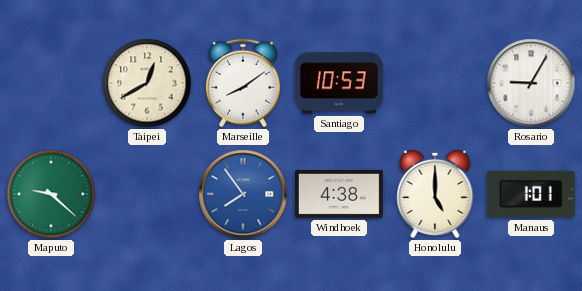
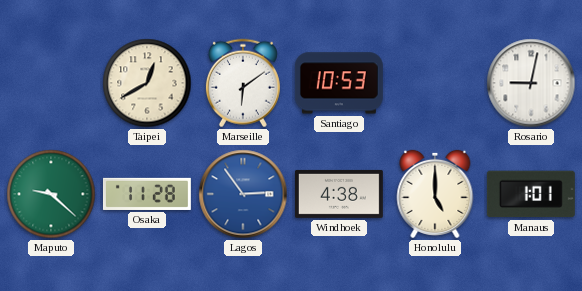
Marseille: 8:09 -> 6:09
Rosario: 9:05 -> 9:02
Osaka: none -> 11:28
Lagos: 7:54 -> 2:54
